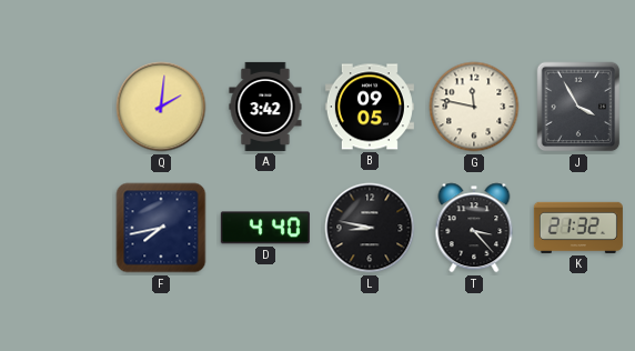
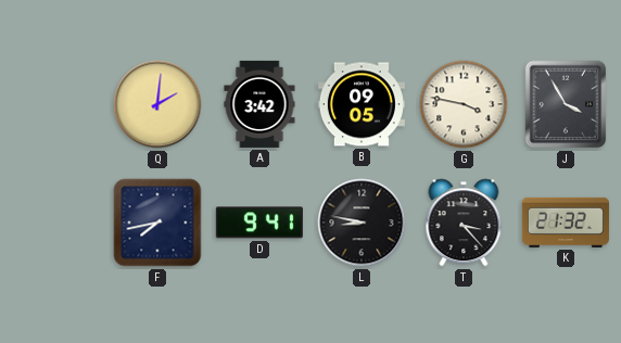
G: 11:47 -> 3:47
D: 4:40 -> 9:41
